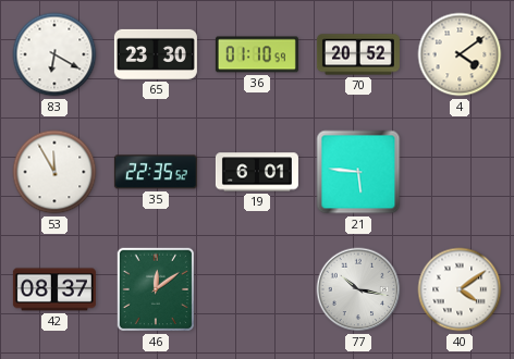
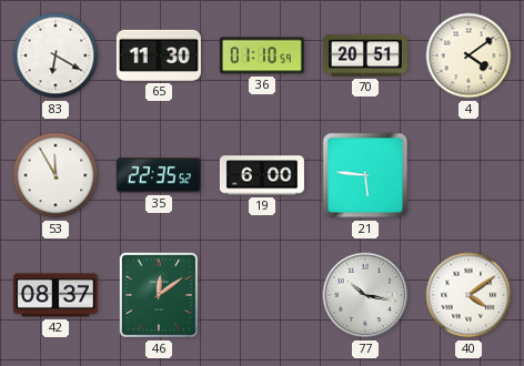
65: 23:30 -> 11:30
70: 20:52 -> 20:51
19: 6:01 -> 6:00
